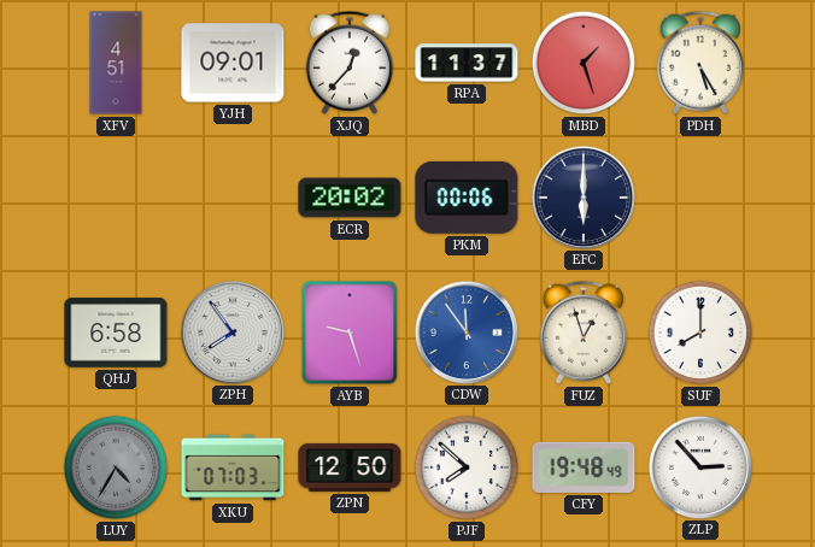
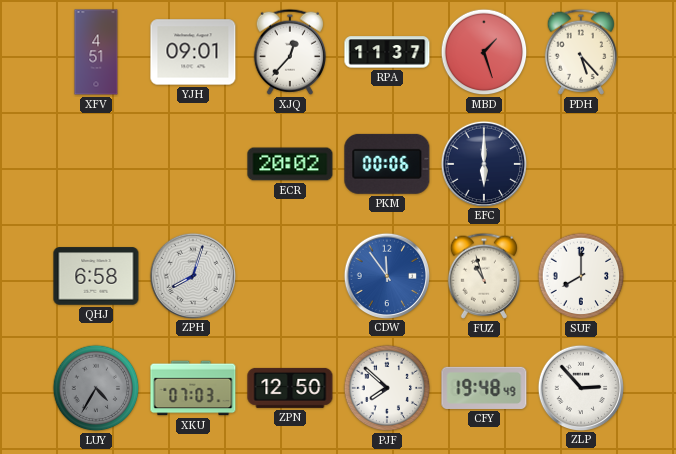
PDH: 5:25 -> 5:23
ZPH: 7:54 -> 8:03
AYB: 9:27 -> none
FUZ: 12:57 -> 10:57
